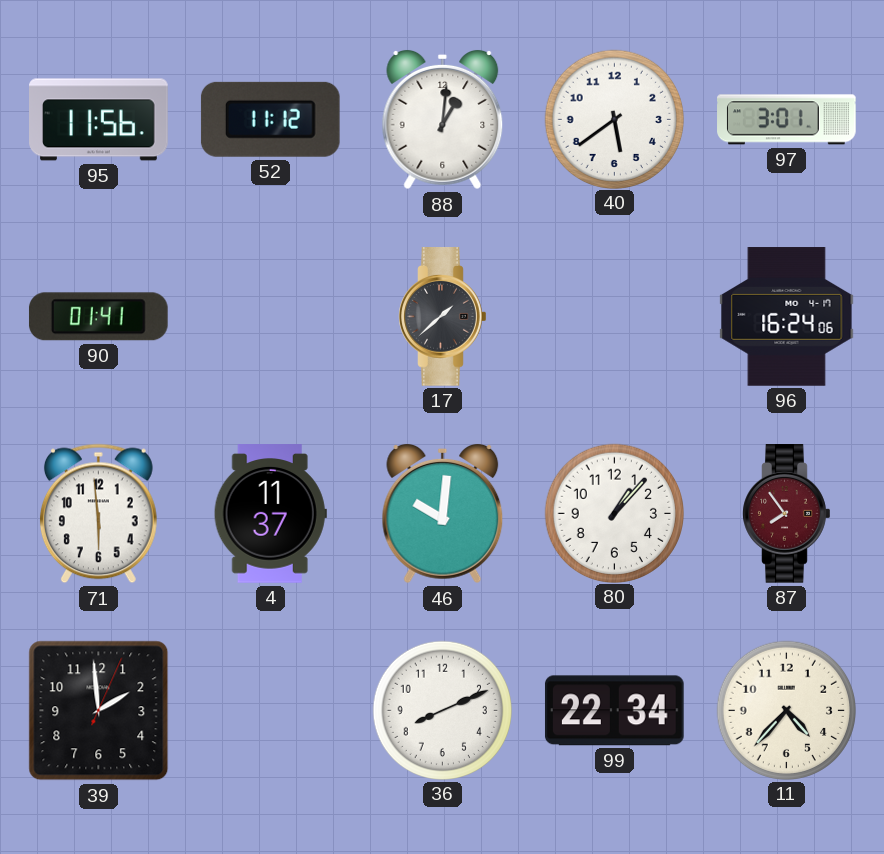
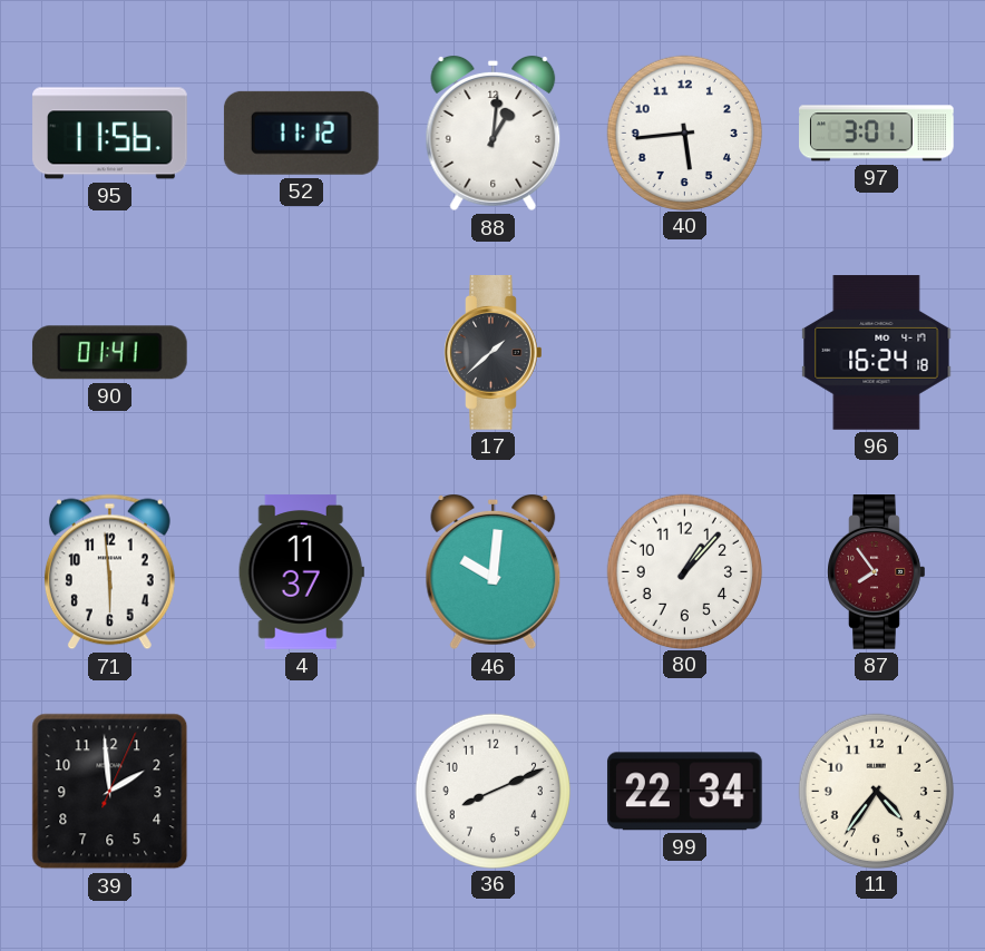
40: 5:39 -> 5:44
96: 16:24:06 -> 16:24:18
11: 4:37 -> 4:36
